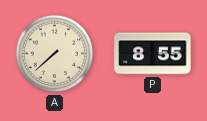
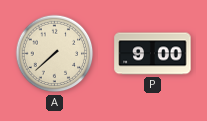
P: 8:55 -> 9:00
